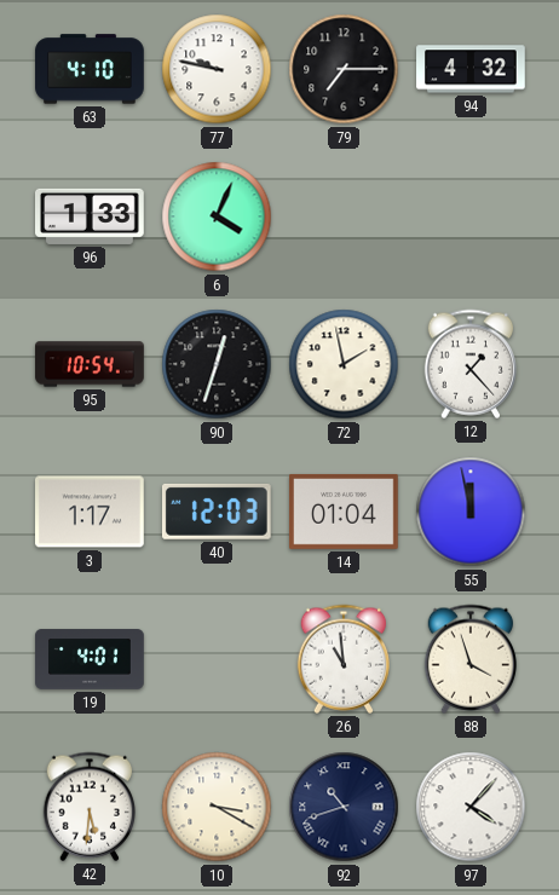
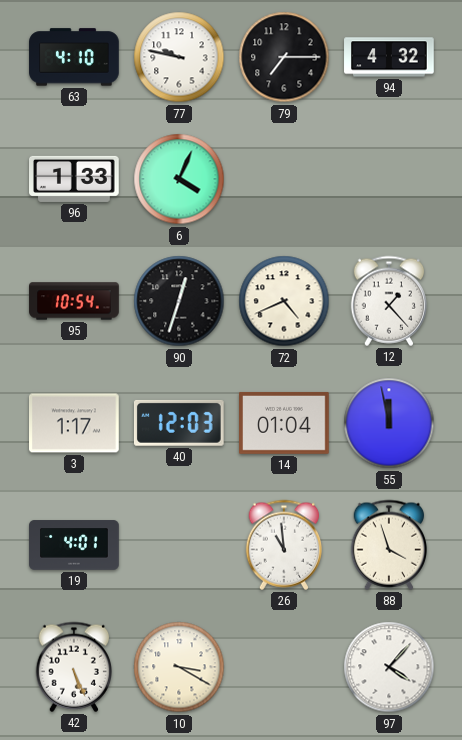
72: 1:58 -> 4:41
42: 5:31 -> 5:26
92: 10:42 -> none
